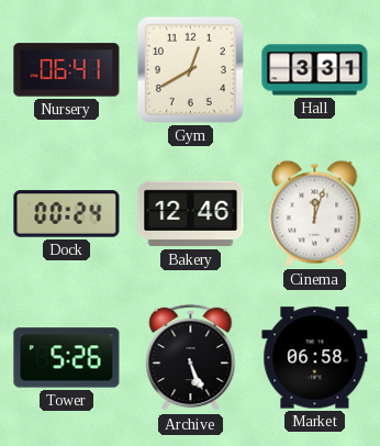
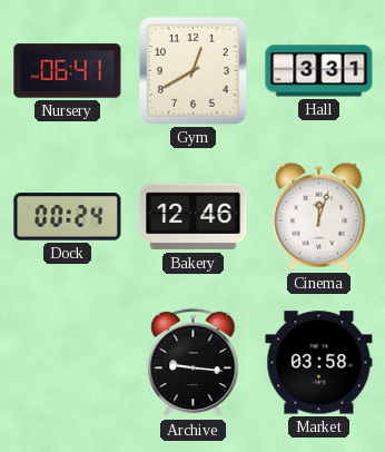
Tower: 5:26 -> none
Archive: 5:26 -> 9:16
Market: 06:58 -> 03:58
